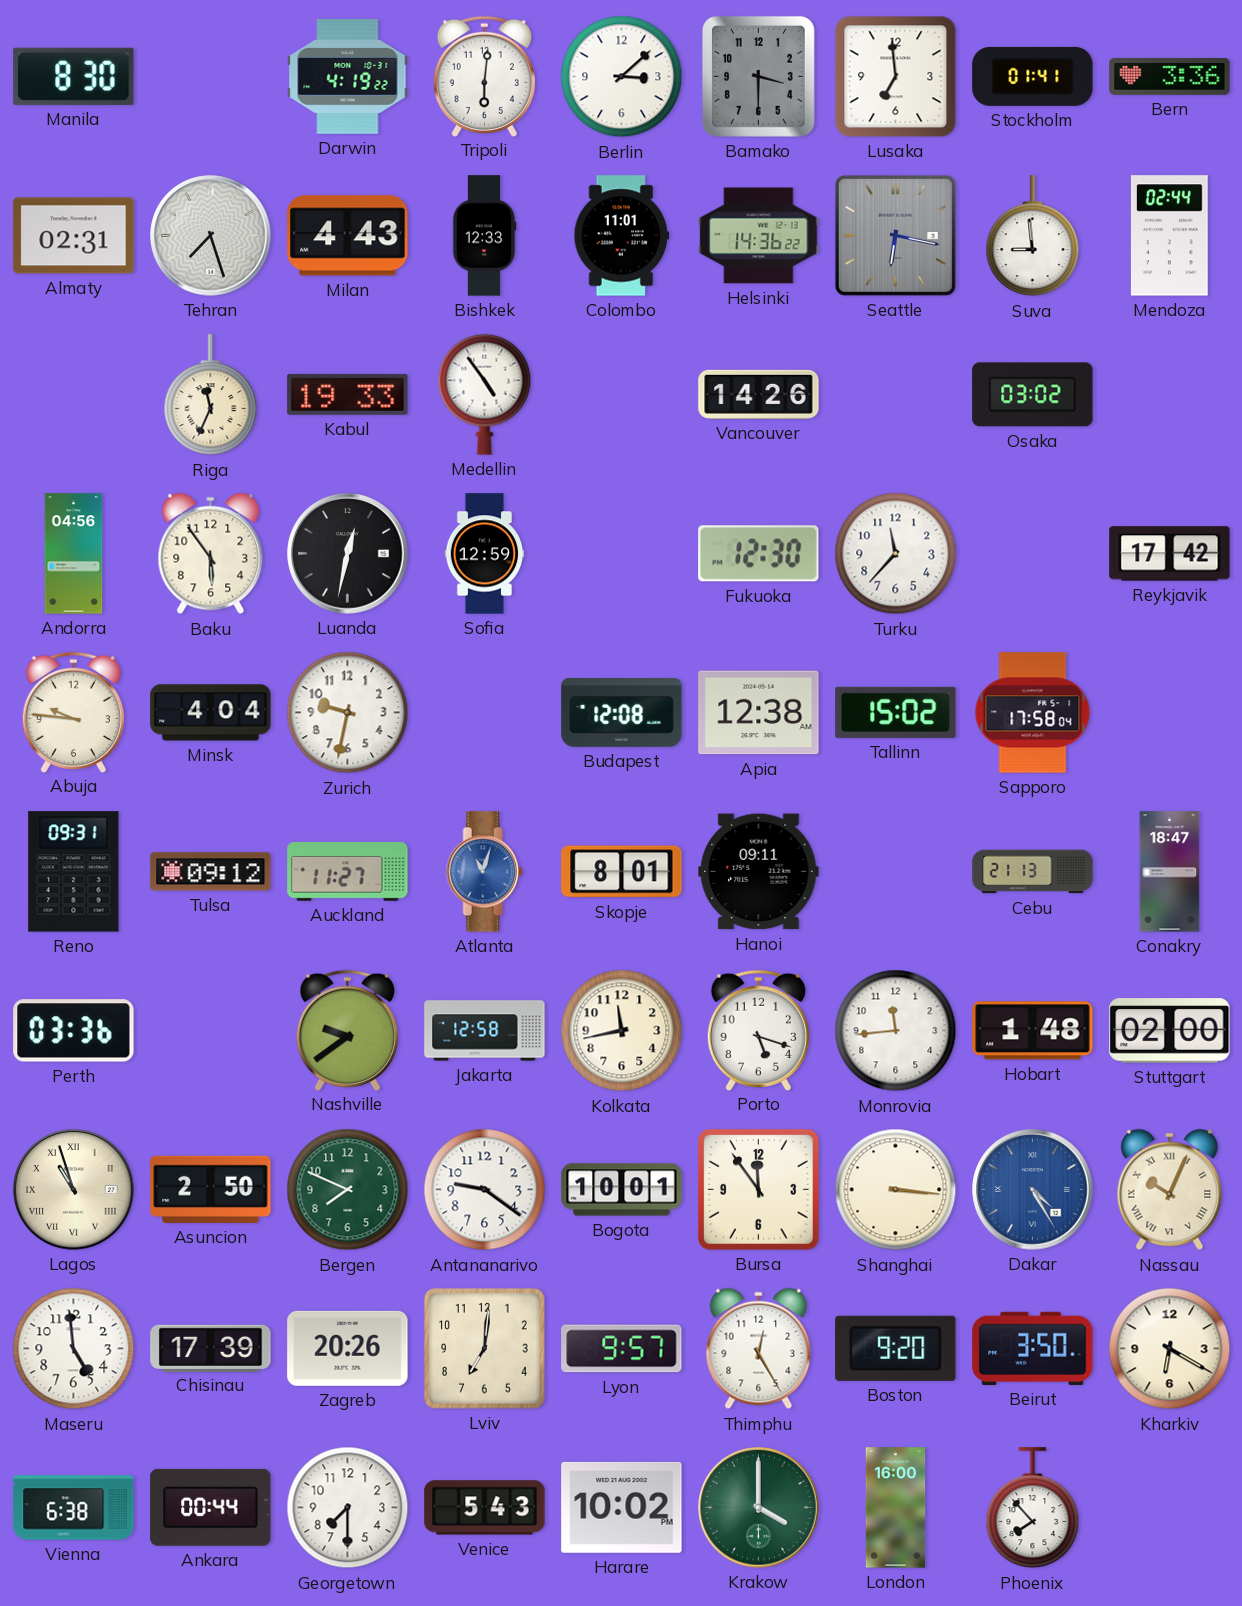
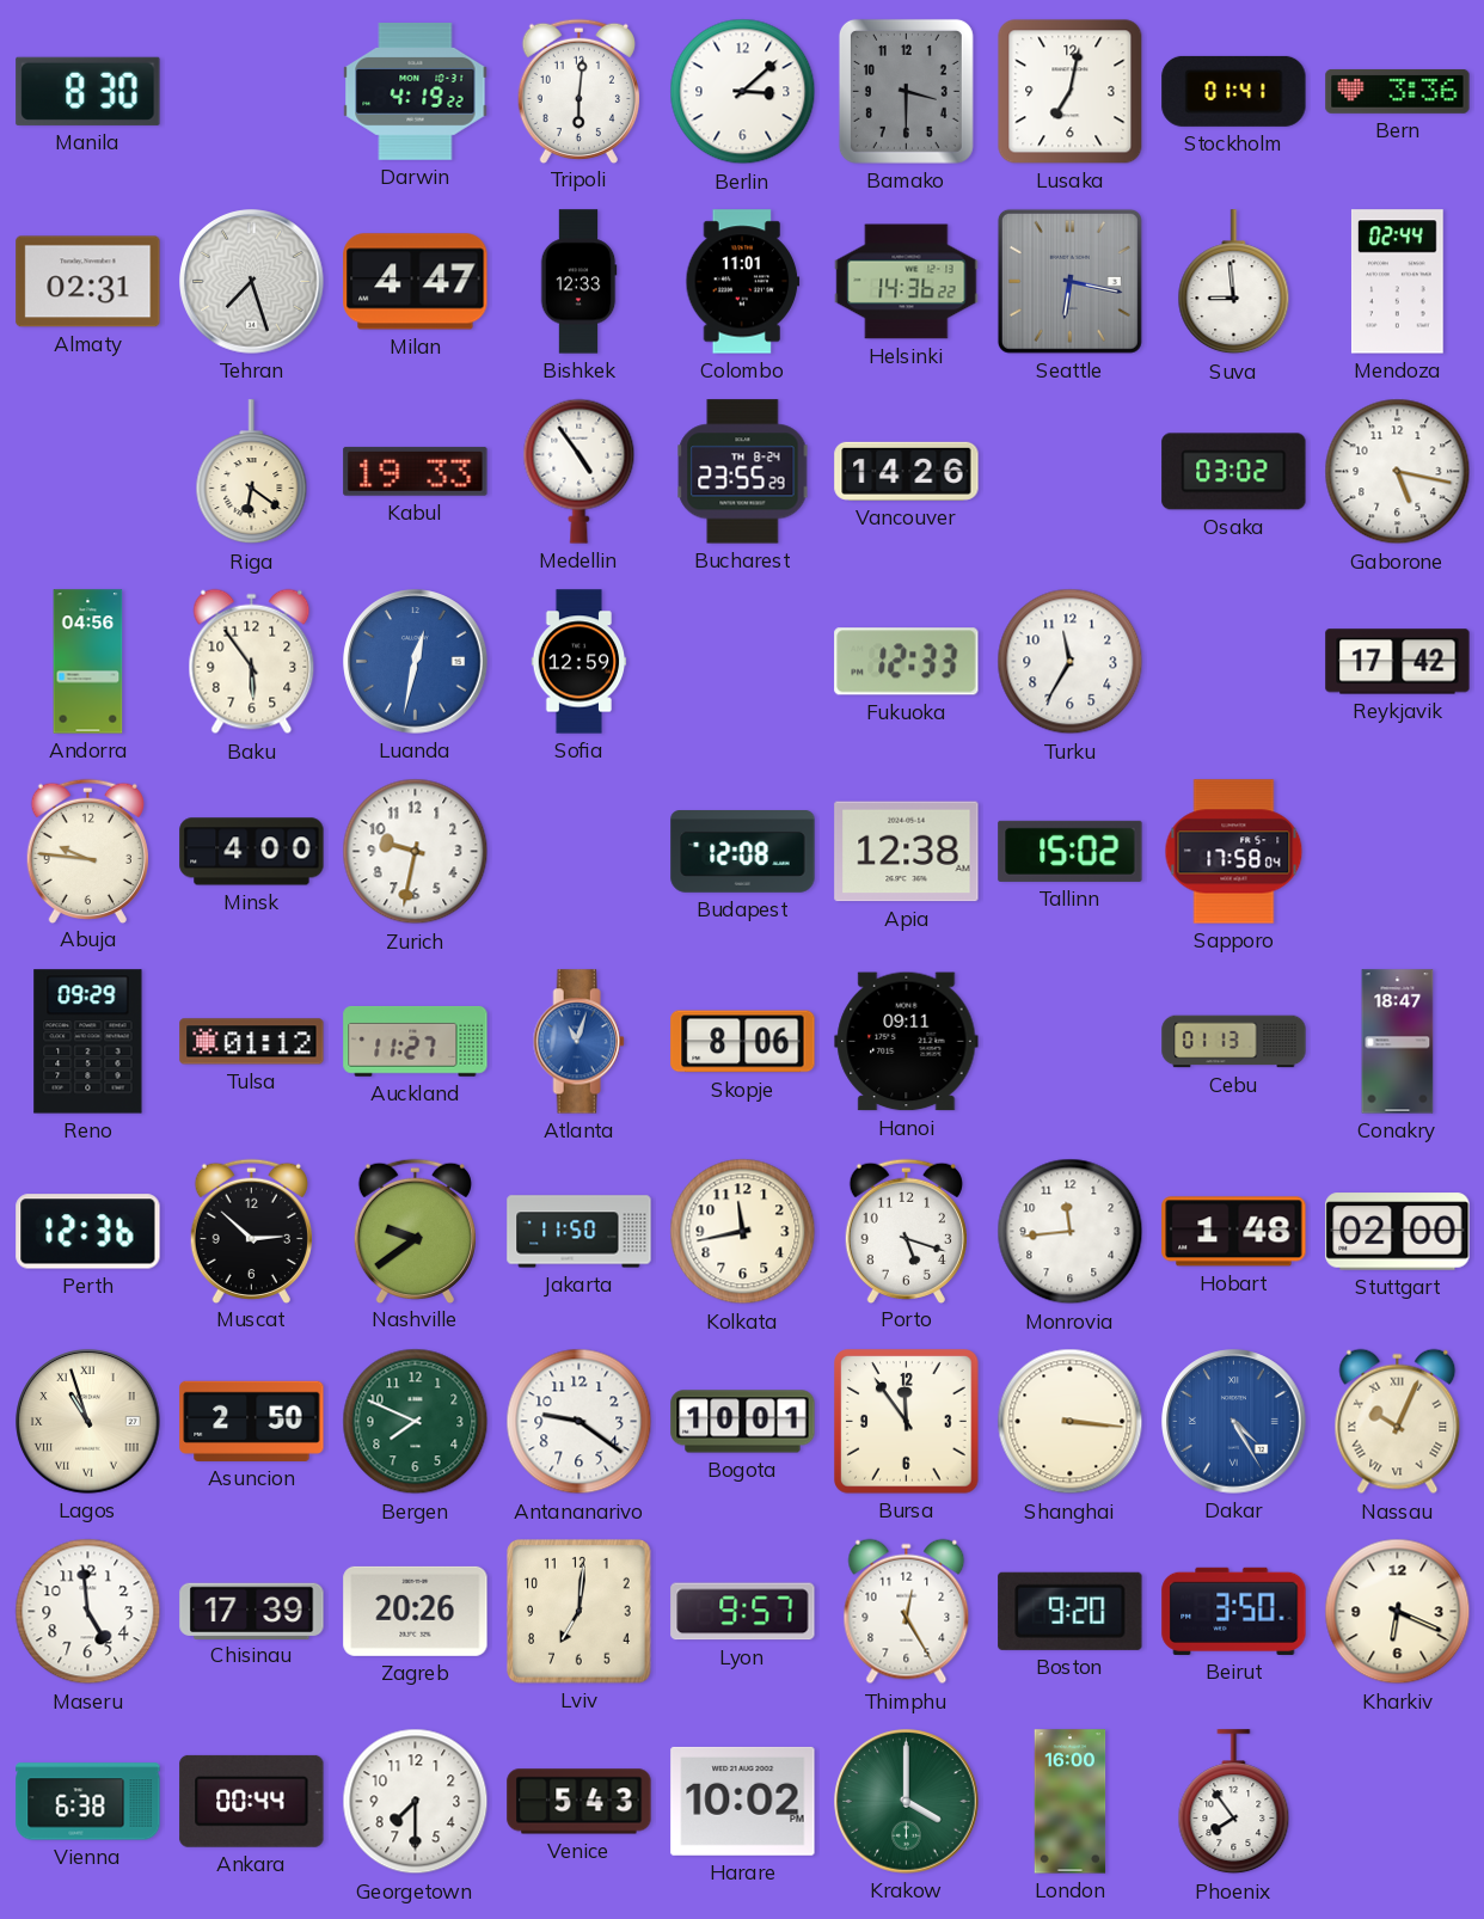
Lusaka: 6:59 -> 7:02
Milan: 4:43 -> 4:47
Riga: 11:34 -> 6:21
Bucharest: none -> 23:55
Gaborone: none -> 5:17
Luanda dial: black -> blue
Fukuoka: 12:30 -> 12:33
Turku: 11:37 -> 11:35
Minsk: 4:04 -> 4:00
Reno: 09:31 -> 09:29
Tulsa: 09:12 -> 01:12
Skopje: 8:01 -> 8:06
Cebu: 21:13 -> 01:13
Perth: 03:36 -> 12:36
Muscat: none -> 2:52
Jakarta: 12:58 -> 11:50
Kharkiv: 6:20 -> 6:19
Phoenix: 7:53 -> 7:54
